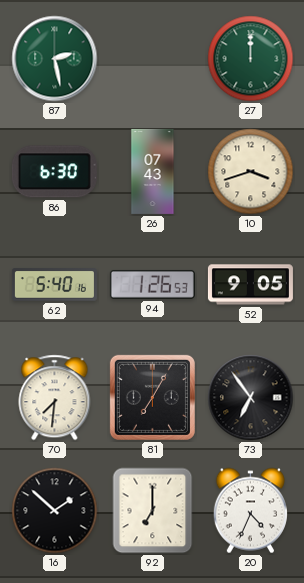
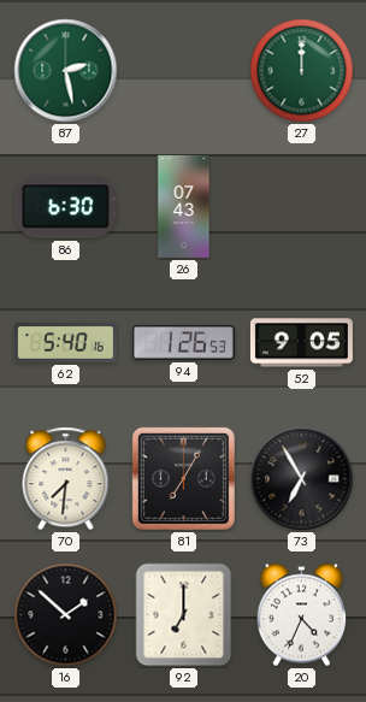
10: 3:42 -> none
73: 6:54 -> 6:55
